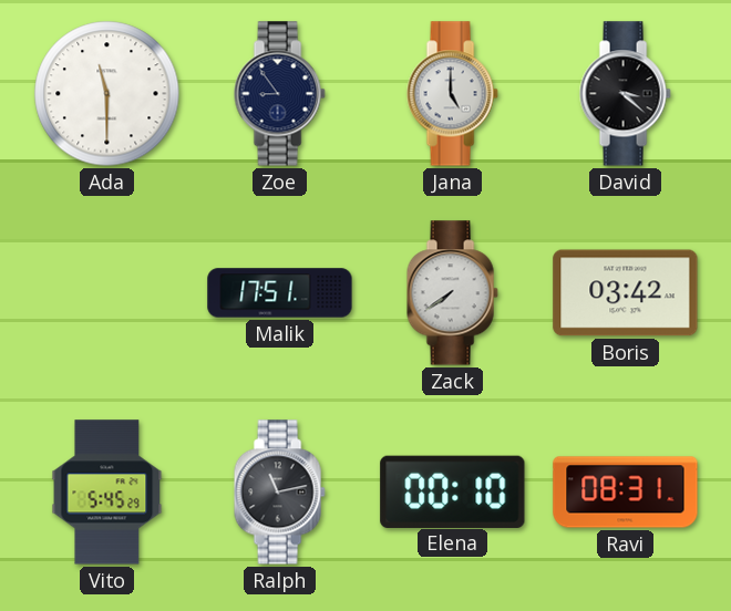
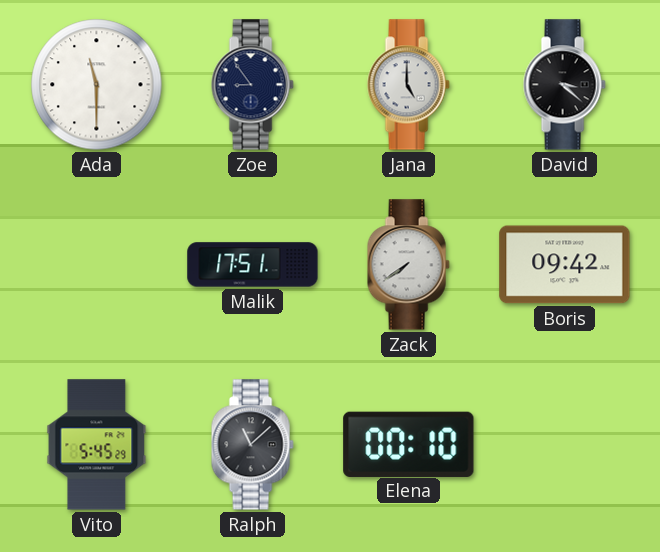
Boris: 03:42 -> 09:42
Ralph: 11:13 -> 11:08
Ravi: 08:31 -> none
